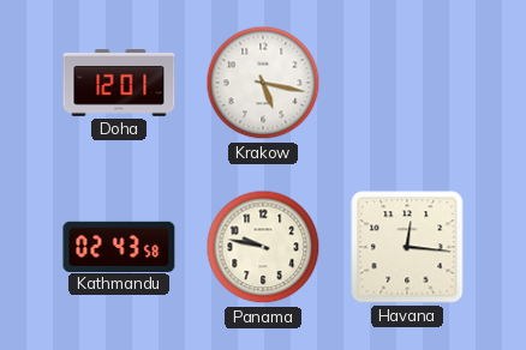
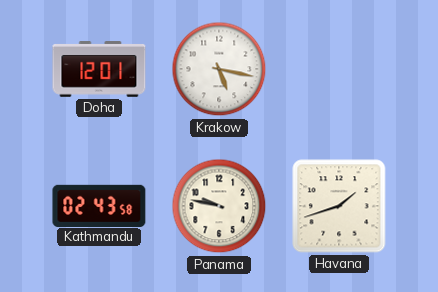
Havana: 12:16 -> 1:42
